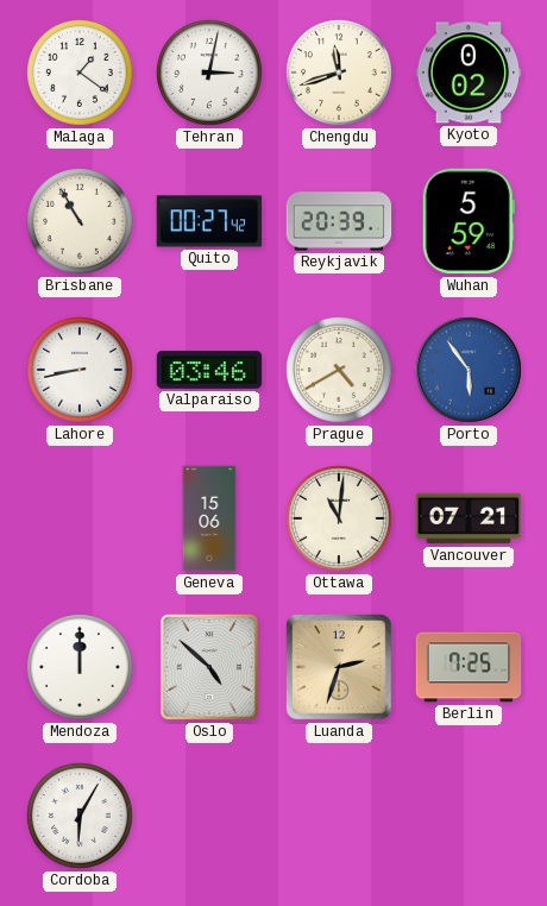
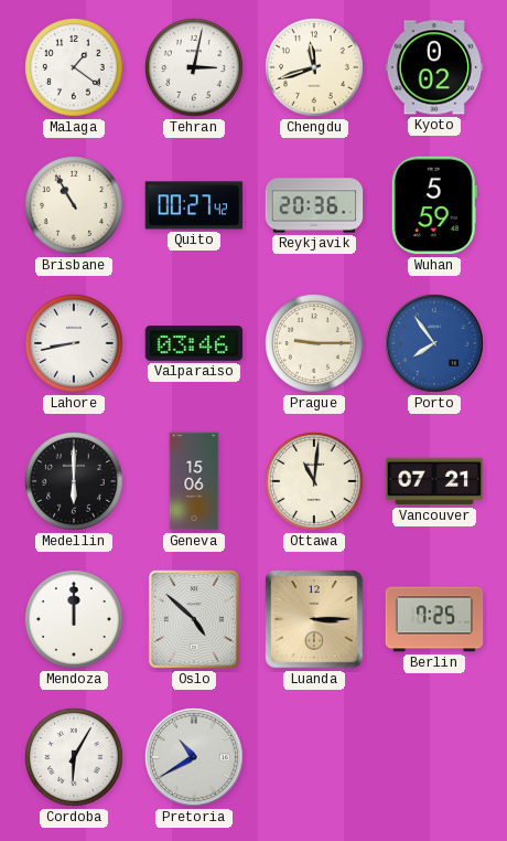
Reykjavik: 20:39 -> 20:36
Prague: 4:40 -> 9:15
Porto: 5:54 -> 7:54
Medellin: none -> 6:00
Luanda: 2:33 -> 3:15
Pretoria: none -> 10:40
